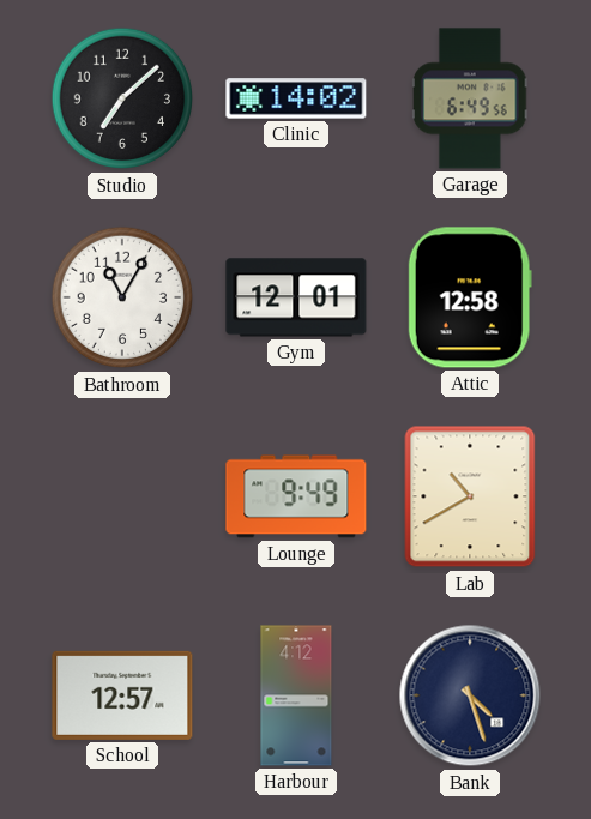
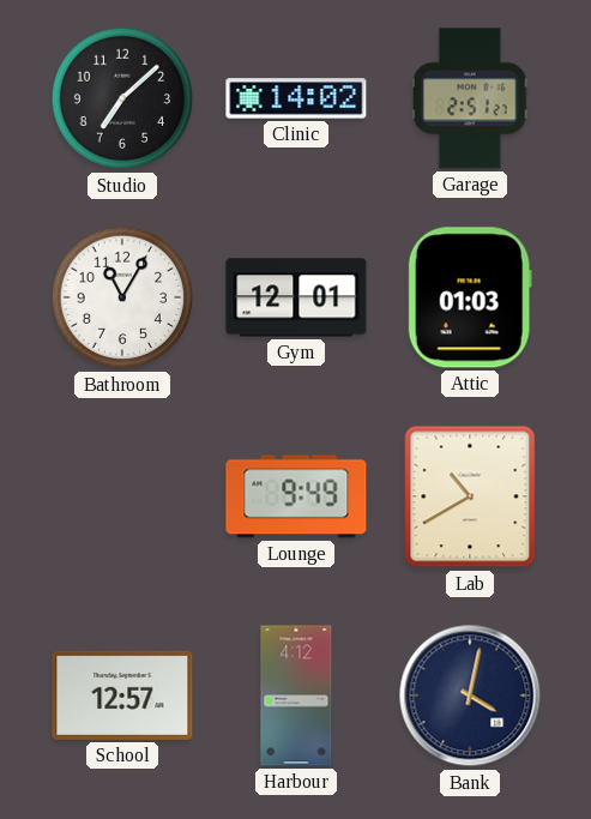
Garage: 6:49 -> 2:51
Attic: 12:58 -> 01:03
Bank: 4:27 -> 4:02
